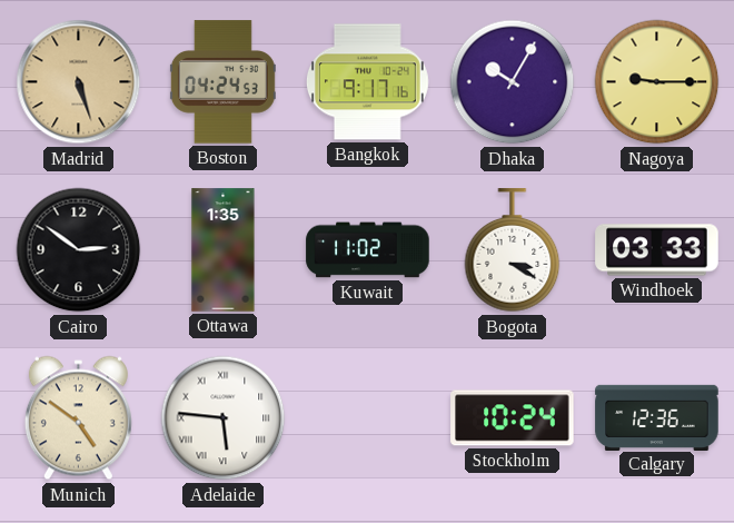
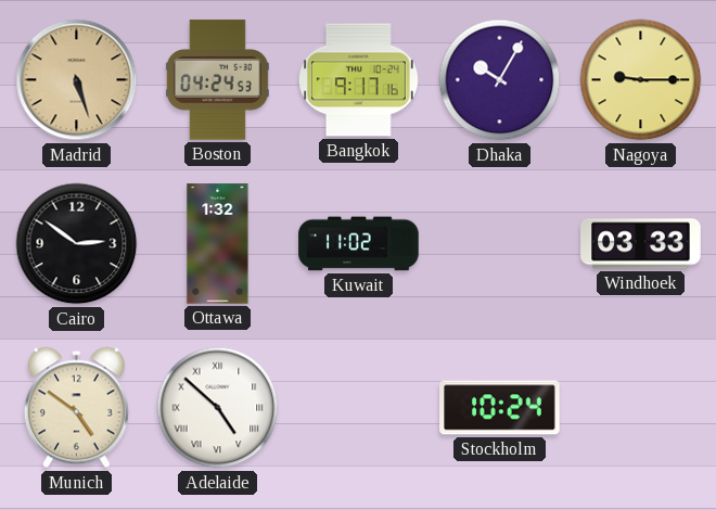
Ottawa: 1:35 -> 1:32
Bogota: 3:20 -> none
Adelaide: 5:46 -> 4:52
Calgary: 12:36 -> none
